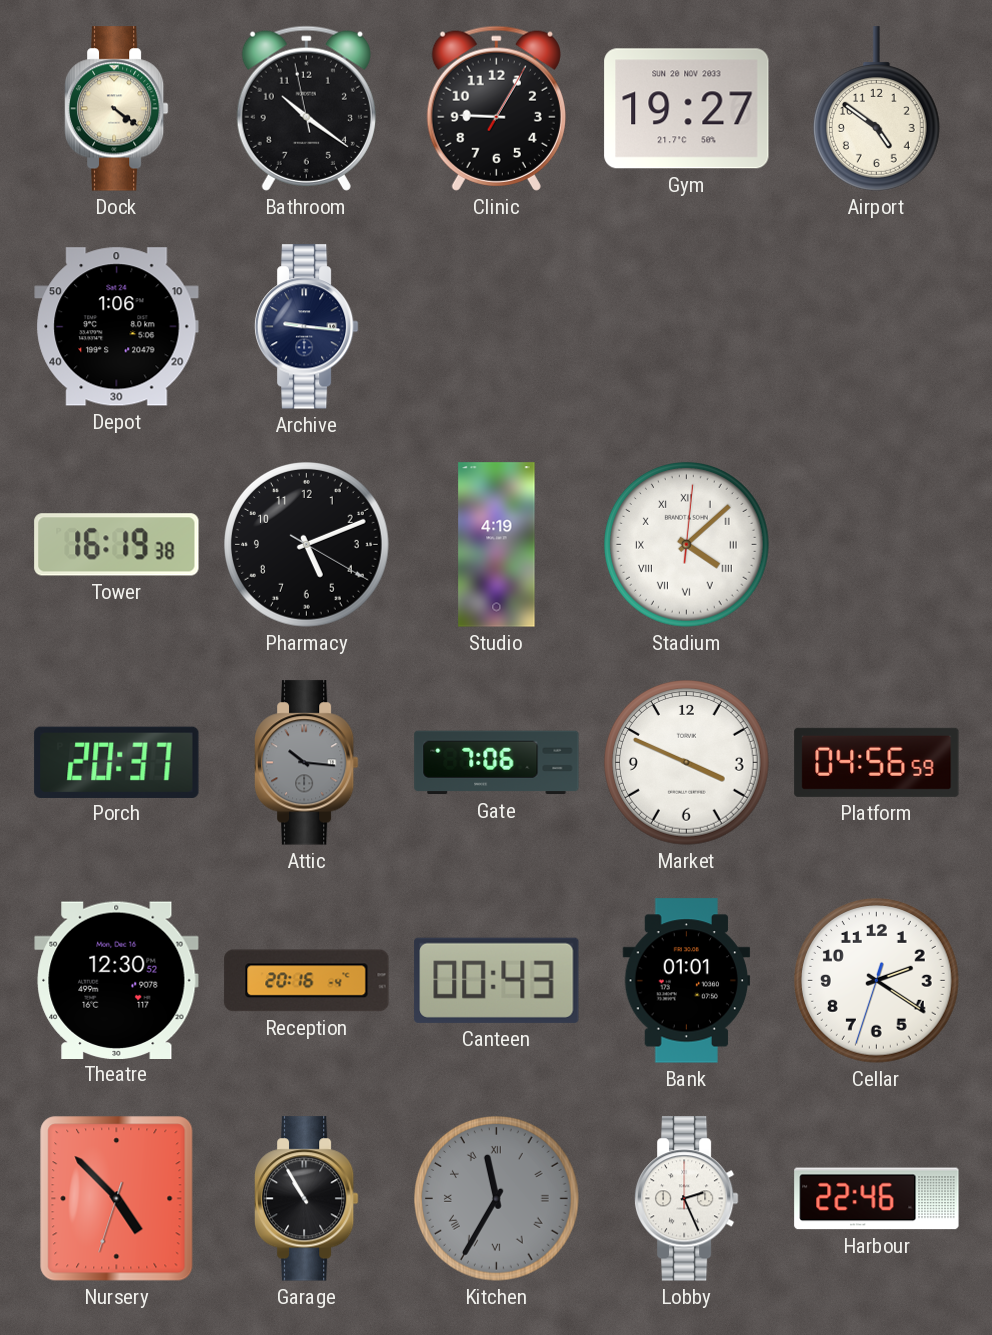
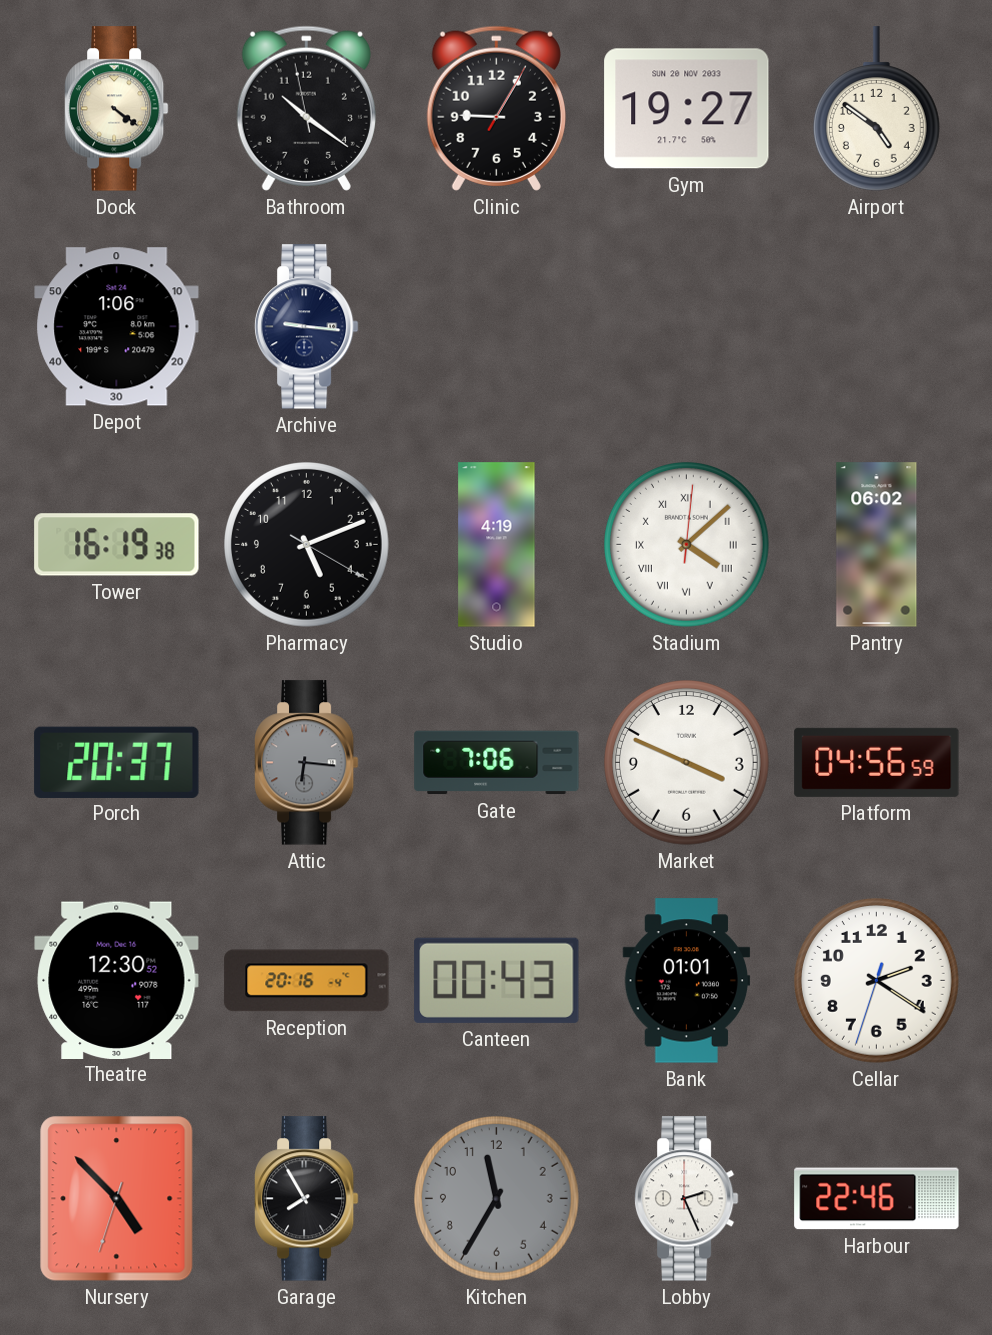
Pantry: none -> 06:02
Attic: 10:16 -> 6:16
Garage: 10:55 -> 7:55
Kitchen numerals: Roman -> Arabic
